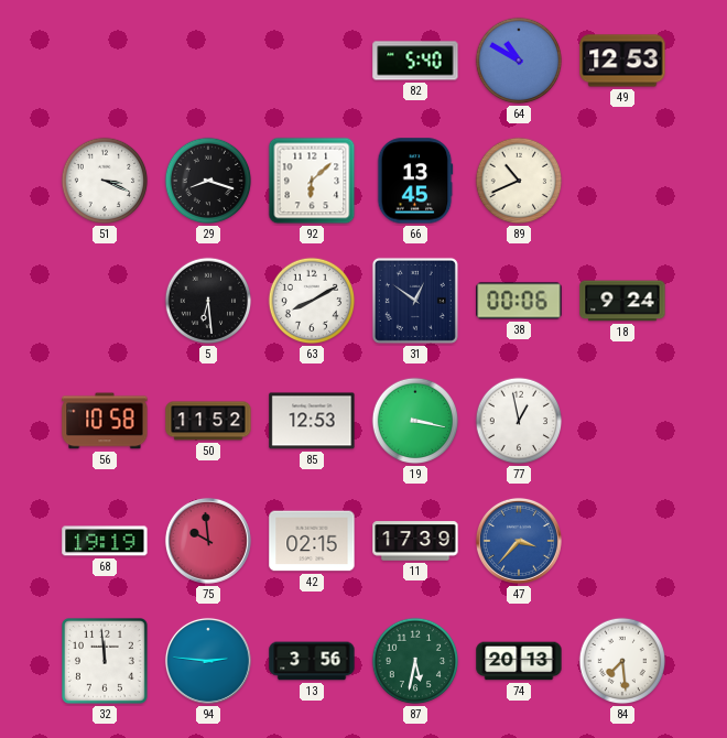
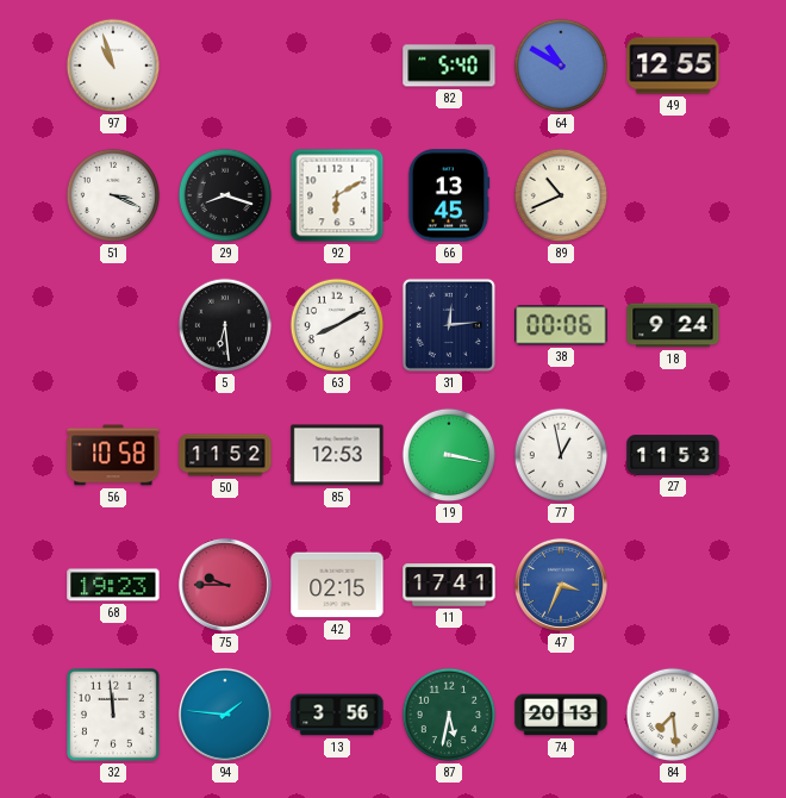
97: none -> 10:57
49: 12:53 -> 12:55
92: 6:08 -> 6:10
31: 12:51 -> 12:14
27: none -> 11:53
68: 19:19 -> 19:23
75: 9:59 -> 9:45
11: 17:39 -> 17:41
47: 3:37 -> 3:34
94: 2:46 -> 1:46
